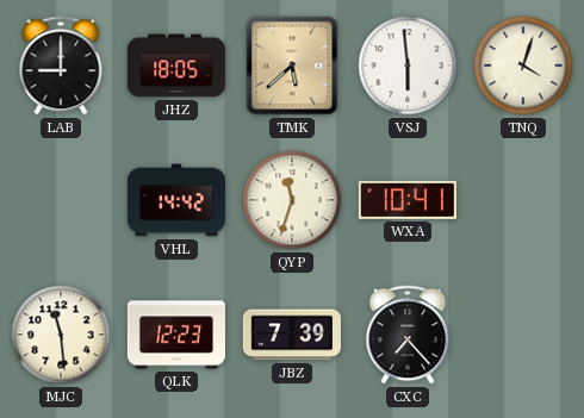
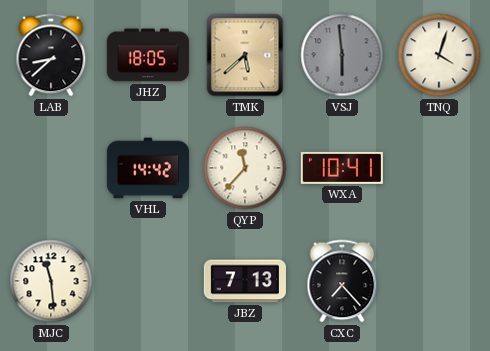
LAB: 9:00 -> 8:38
VSJ dial: white -> grey
QYP: 11:33 -> 11:37
QLK: 12:23 -> none
JBZ: 7:39 -> 7:13
